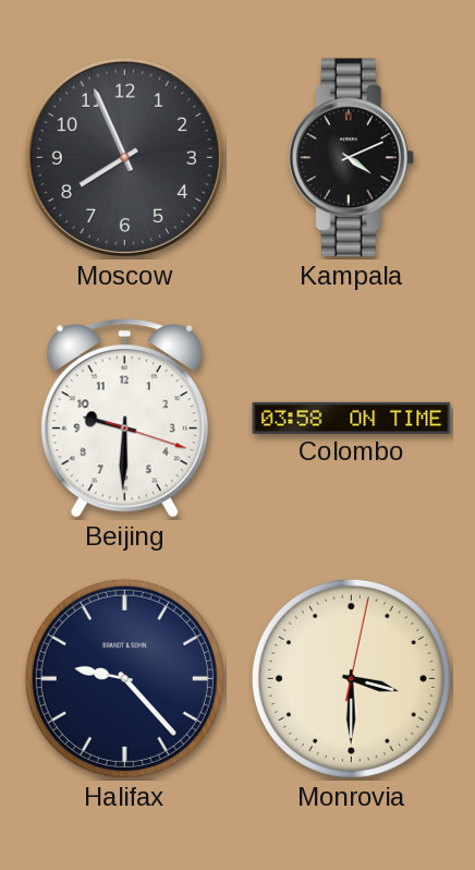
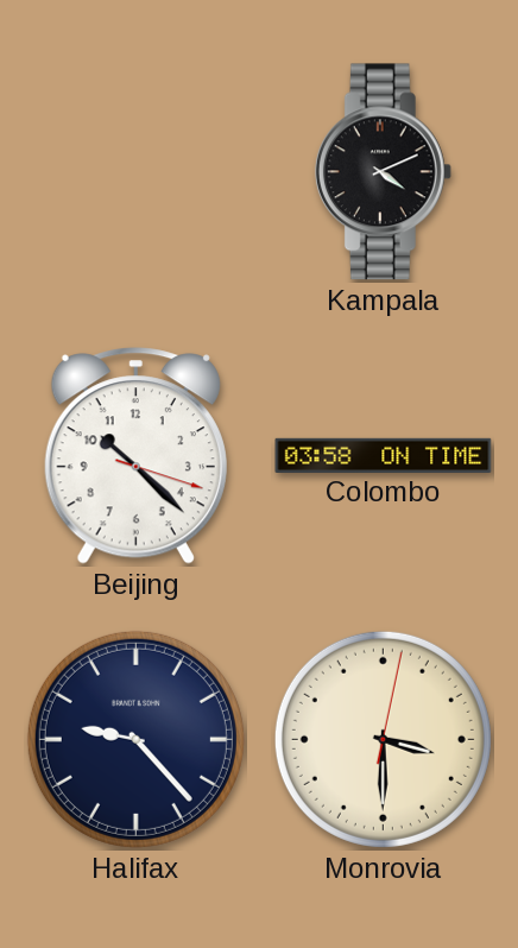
Moscow: 7:56 -> none
Beijing: 9:30 -> 10:22
